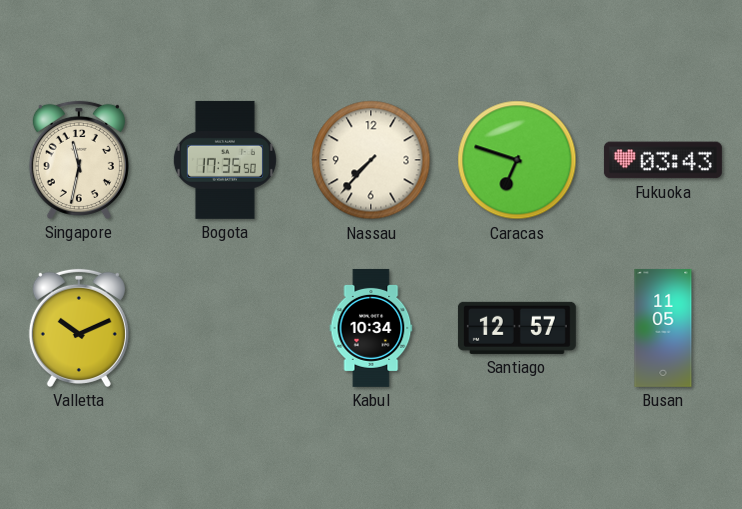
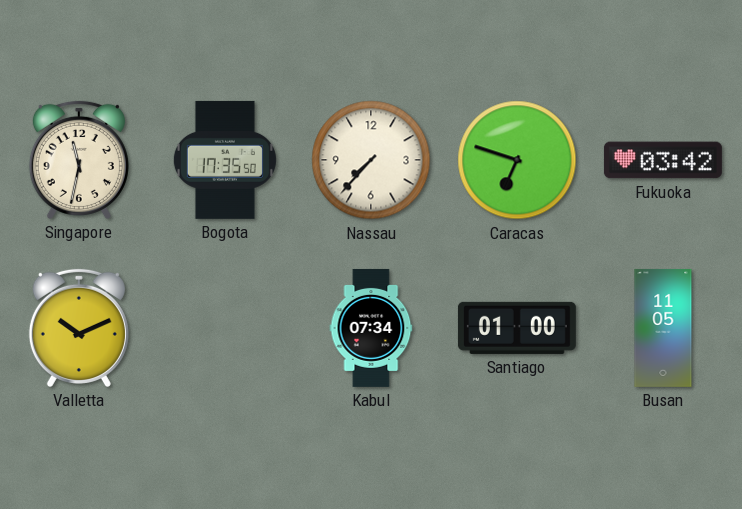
Fukuoka: 03:43 -> 03:42
Kabul: 10:34 -> 07:34
Santiago: 12:57 -> 01:00
